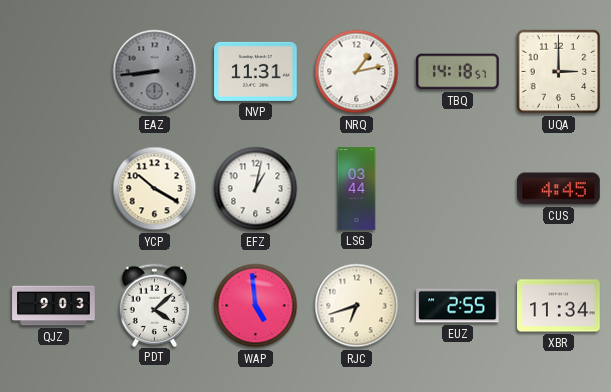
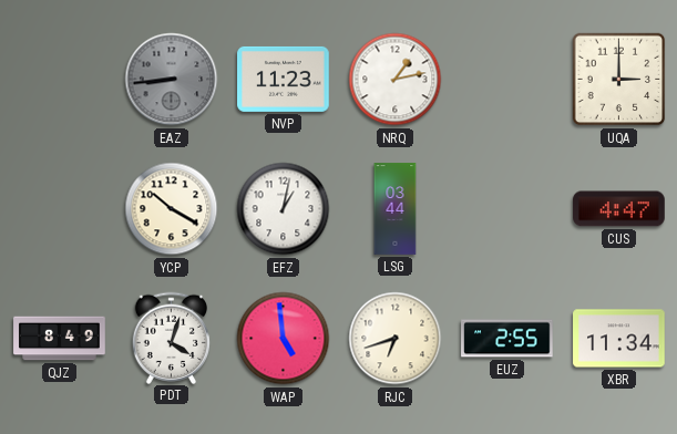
NVP: 11:31 -> 11:23
TBQ: 14:18 -> none
CUS: 4:45 -> 4:47
QJZ: 9:03 -> 8:49
PDT: 4:08 -> 4:03
